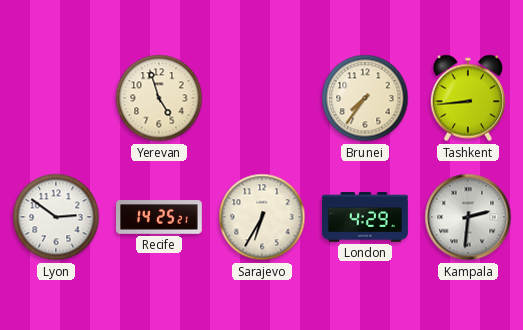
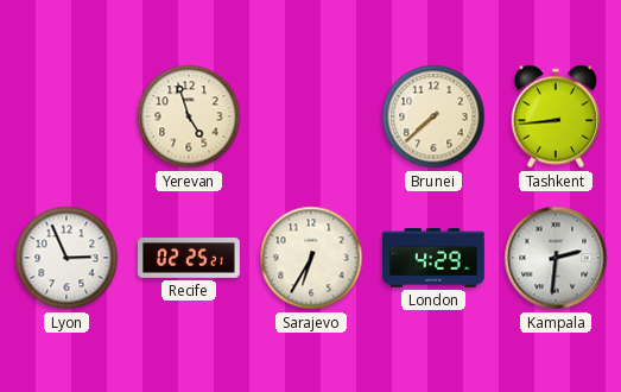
Brunei: 7:36 -> 7:38
Lyon: 2:51 -> 2:56
Recife: 14:25 -> 02:25
